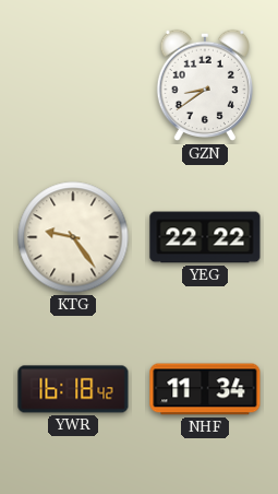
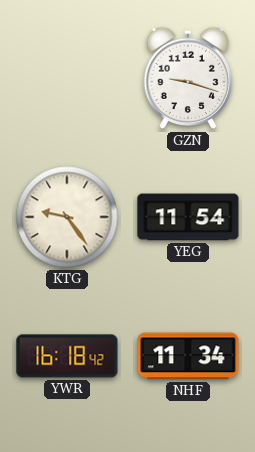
GZN: 8:39 -> 9:18
YEG: 22:22 -> 11:54
